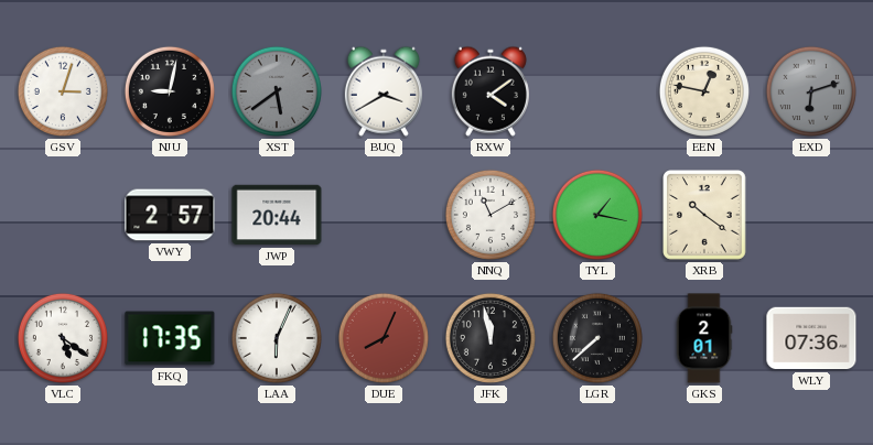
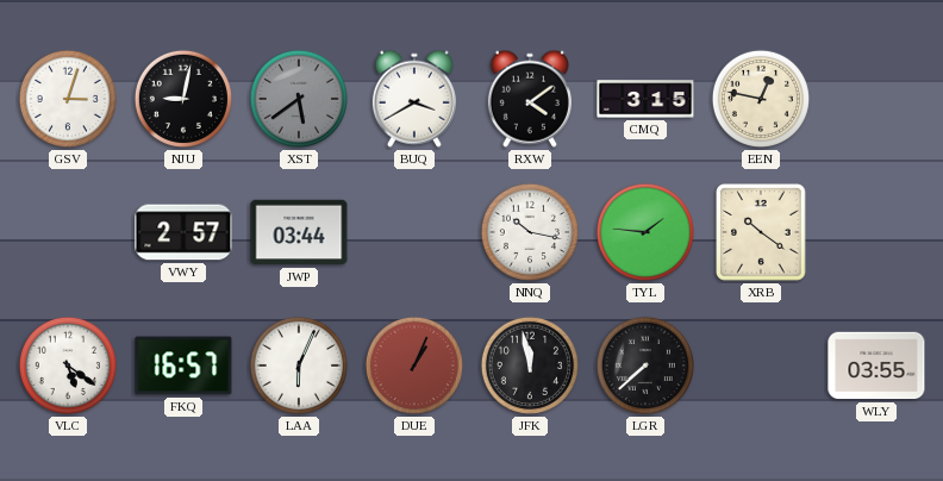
CMQ: none -> 3:15
EXD: 6:12 -> none
JWP: 20:44 -> 03:44
NNQ: 11:10 -> 10:17
TYL: 1:17 -> 1:46
FKQ: 17:35 -> 16:57
DUE: 8:04 -> 1:04
GKS: 2:01 -> none
WLY: 07:36 -> 03:55
